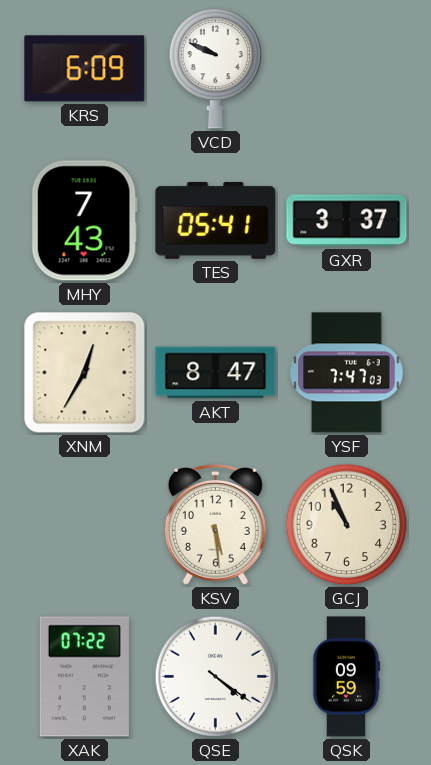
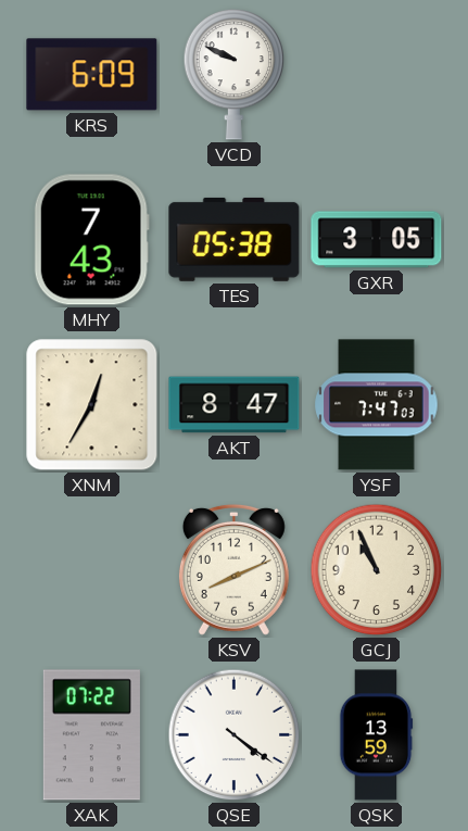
TES: 05:41 -> 05:38
GXR: 3:37 -> 3:05
KSV: 5:29 -> 8:11
QSK: 09:59 -> 13:59
